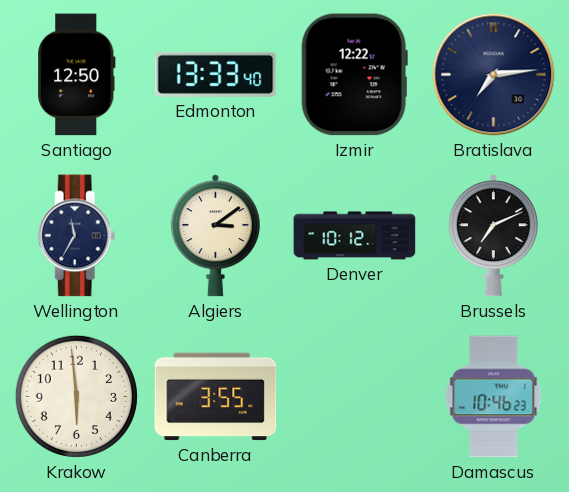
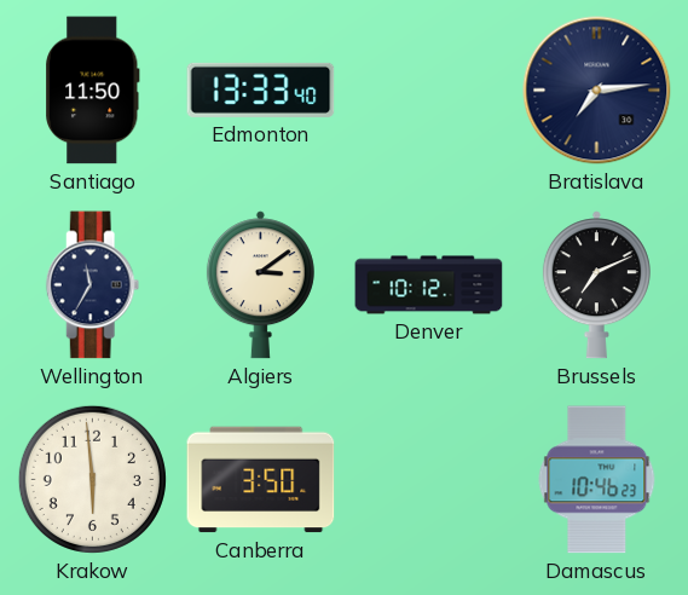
Santiago: 12:50 -> 11:50
Izmir: 12:22 -> none
Canberra: 3:55 -> 3:50
